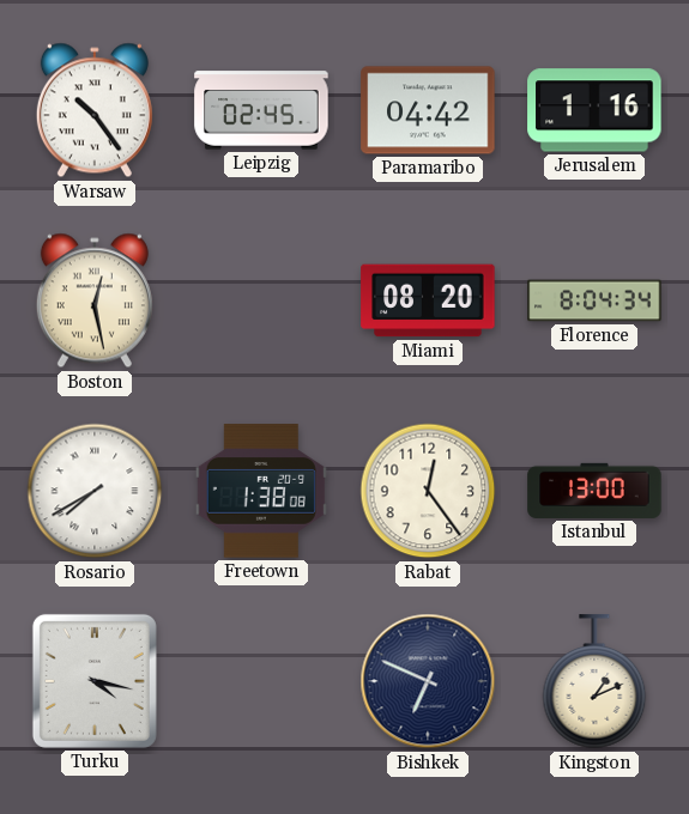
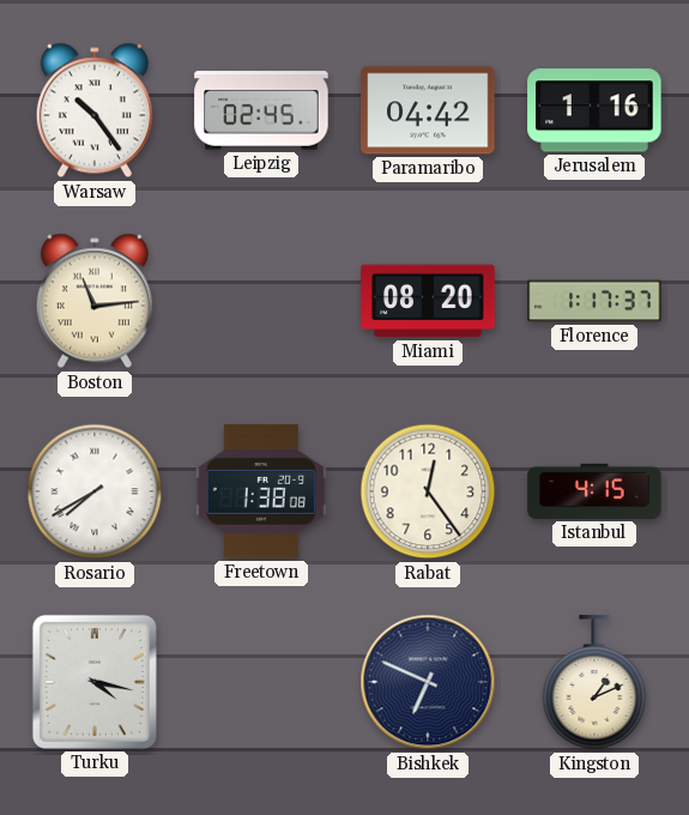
Boston: 12:28 -> 11:14
Florence: 8:04 -> 1:17
Istanbul: 13:00 -> 4:15
